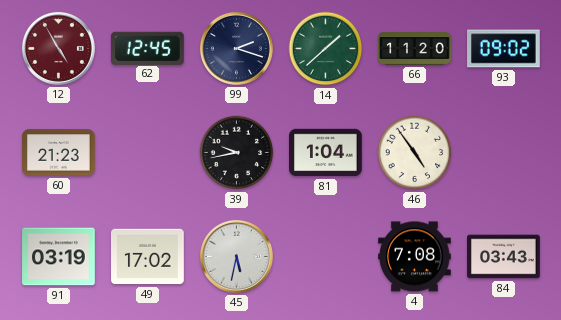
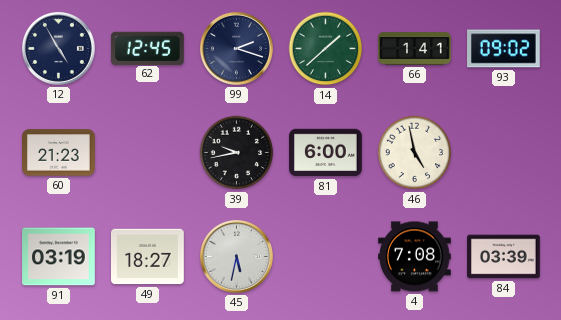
12 dial: burgundy -> navy
66: 11:20 -> 1:41
81: 1:04 -> 6:00
46: 4:54 -> 4:58
49: 17:02 -> 18:27
84: 03:43 -> 03:39
